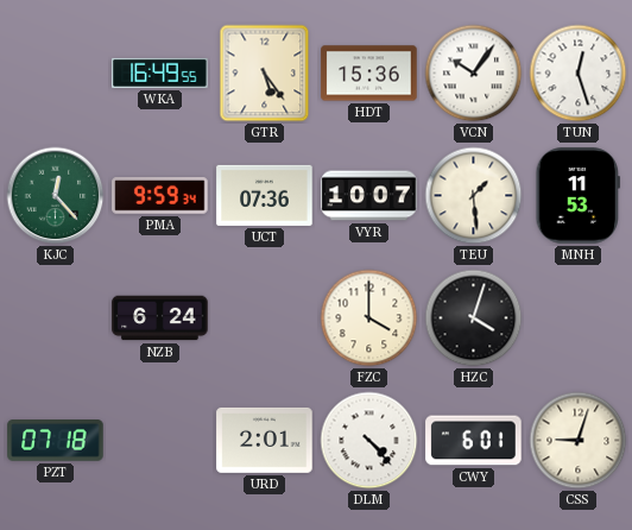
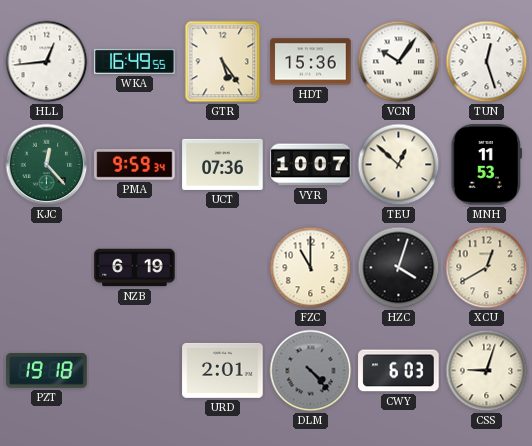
HLL: none -> 12:44
TEU: 1:29 -> 12:52
NZB: 6:24 -> 6:19
FZC: 4:00 -> 11:00
XCU: none -> 12:40
PZT: 07:18 -> 19:18
DLM dial: white -> grey
CWY: 6:01 -> 6:03
